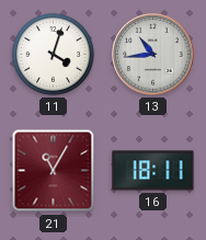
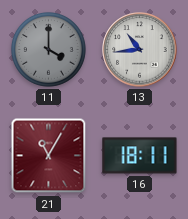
11: 4:03 -> 4:00
11 dial: white -> grey
